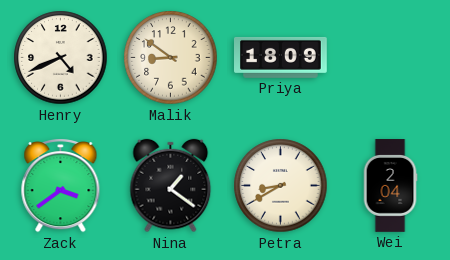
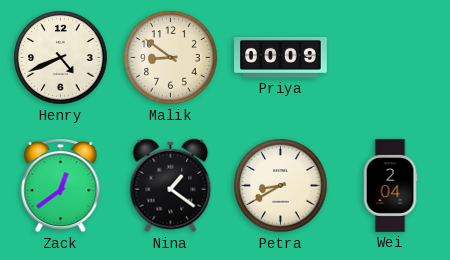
Priya: 18:09 -> 00:09
Zack: 3:39 -> 12:39
